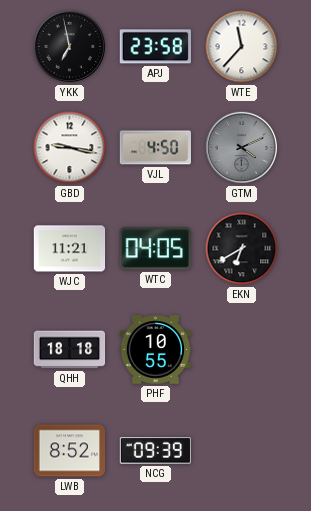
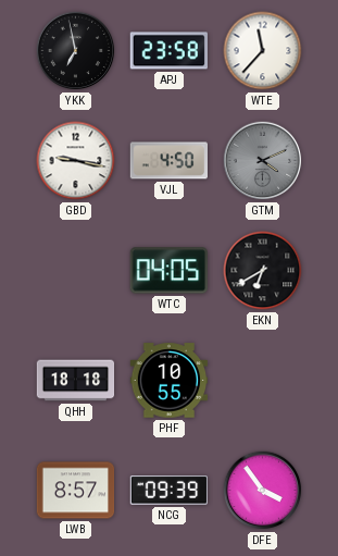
WJC: 11:21 -> none
LWB: 8:52 -> 8:57
DFE: none -> 3:54
